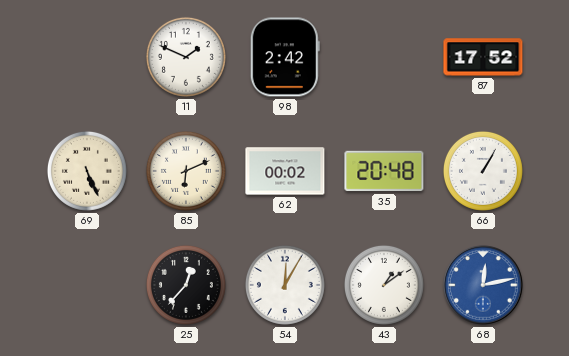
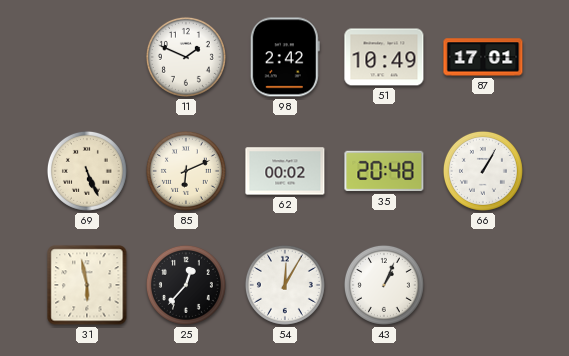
51: none -> 10:49
87: 17:52 -> 17:01
31: none -> 5:58
43: 1:09 -> 1:04
68: 12:13 -> none
